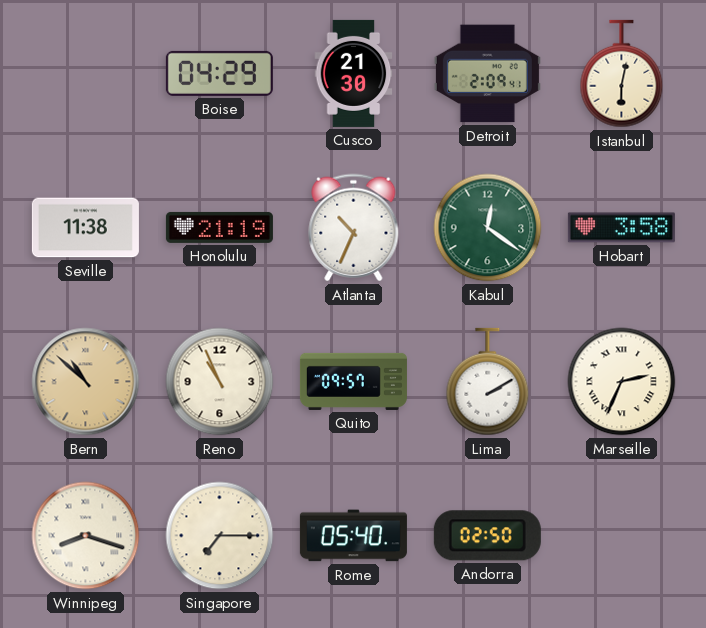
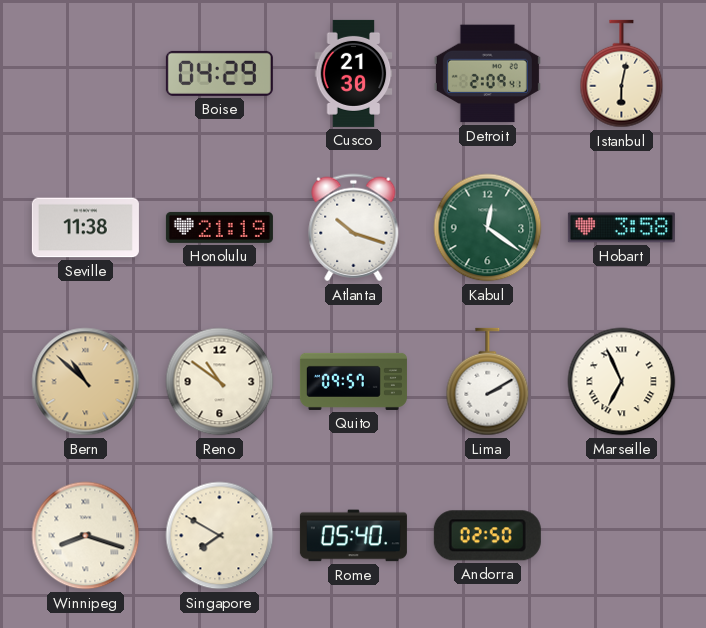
Atlanta: 10:34 -> 10:18
Reno: 10:56 -> 10:51
Marseille: 2:34 -> 6:56
Singapore: 7:15 -> 7:50
